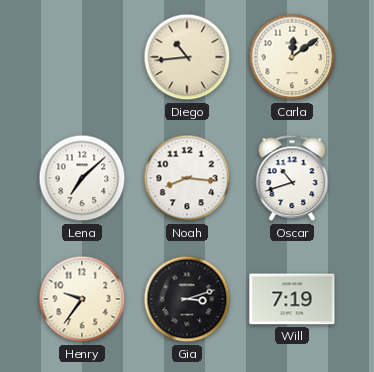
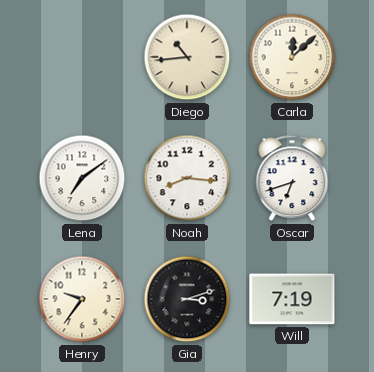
Carla: 12:09 -> 12:08
Lena: 7:08 -> 7:09
Oscar: 10:42 -> 6:42
